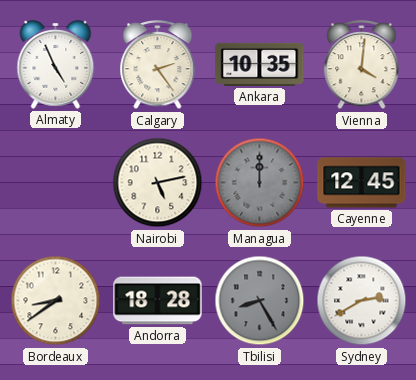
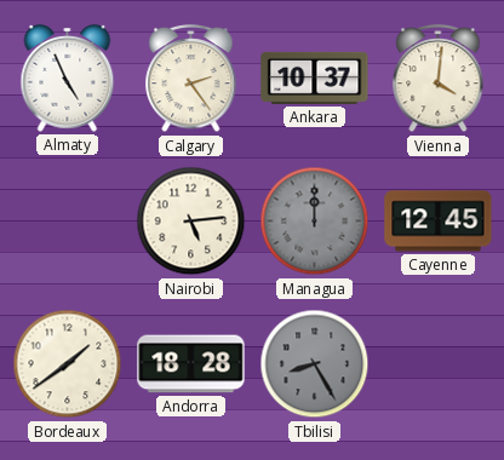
Ankara: 10:35 -> 10:37
Nairobi: 5:13 -> 5:14
Bordeaux: 8:39 -> 1:39
Sydney: 2:40 -> none
